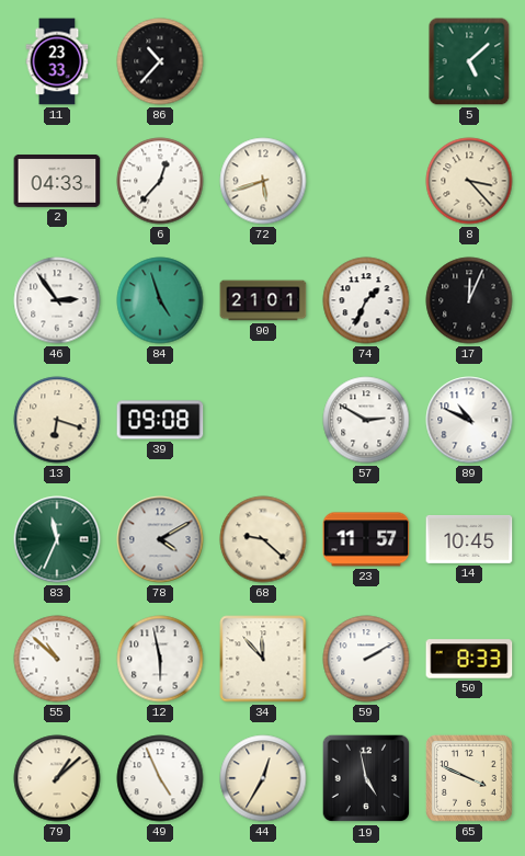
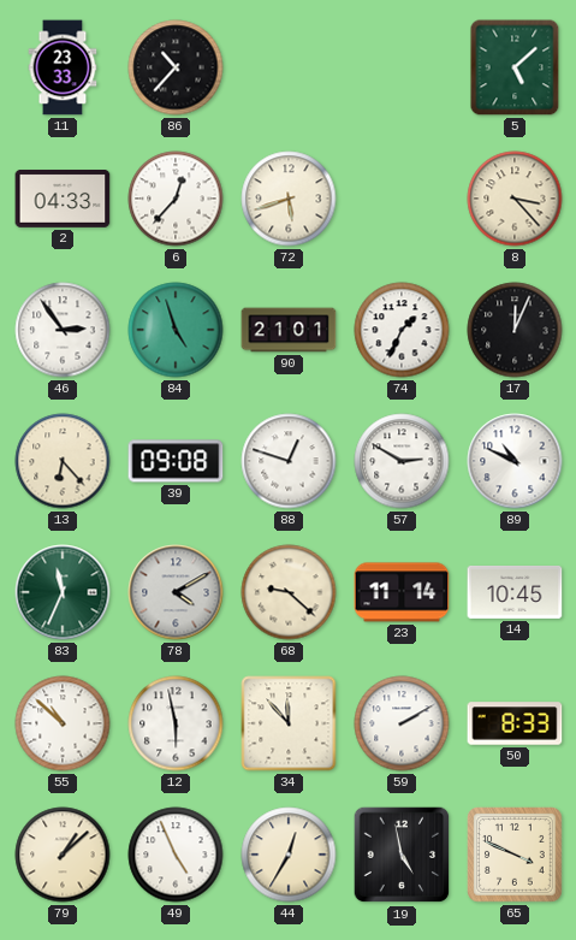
13: 6:18 -> 6:23
88: none -> 12:48
23: 11:57 -> 11:14
